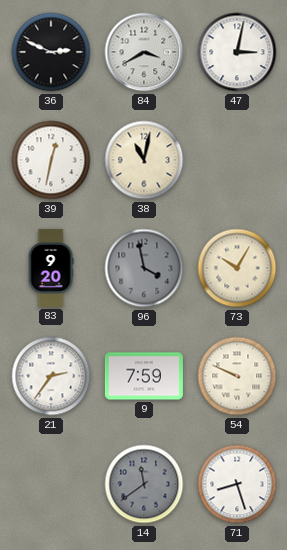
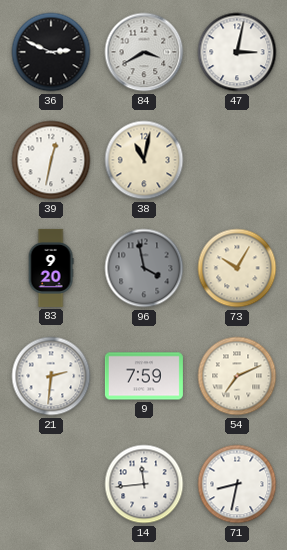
21: 2:36 -> 2:31
54: 9:49 -> 7:11
14: 11:39 -> 11:44
14 dial: grey -> white
71: 8:27 -> 8:32
